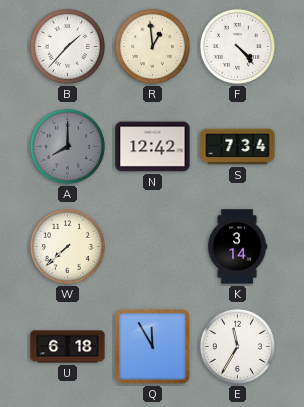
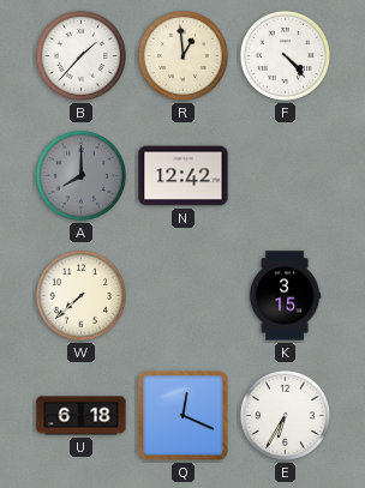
S: 7:34 -> none
K: 3:14 -> 3:15
Q: 11:55 -> 12:19
E: 11:35 -> 6:35
